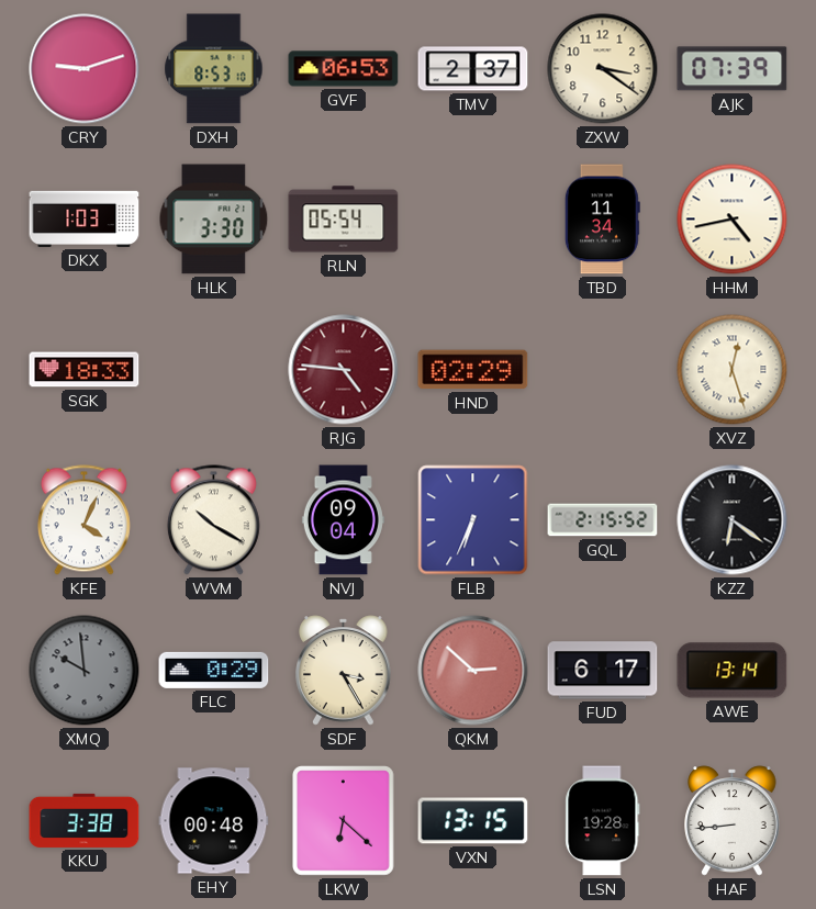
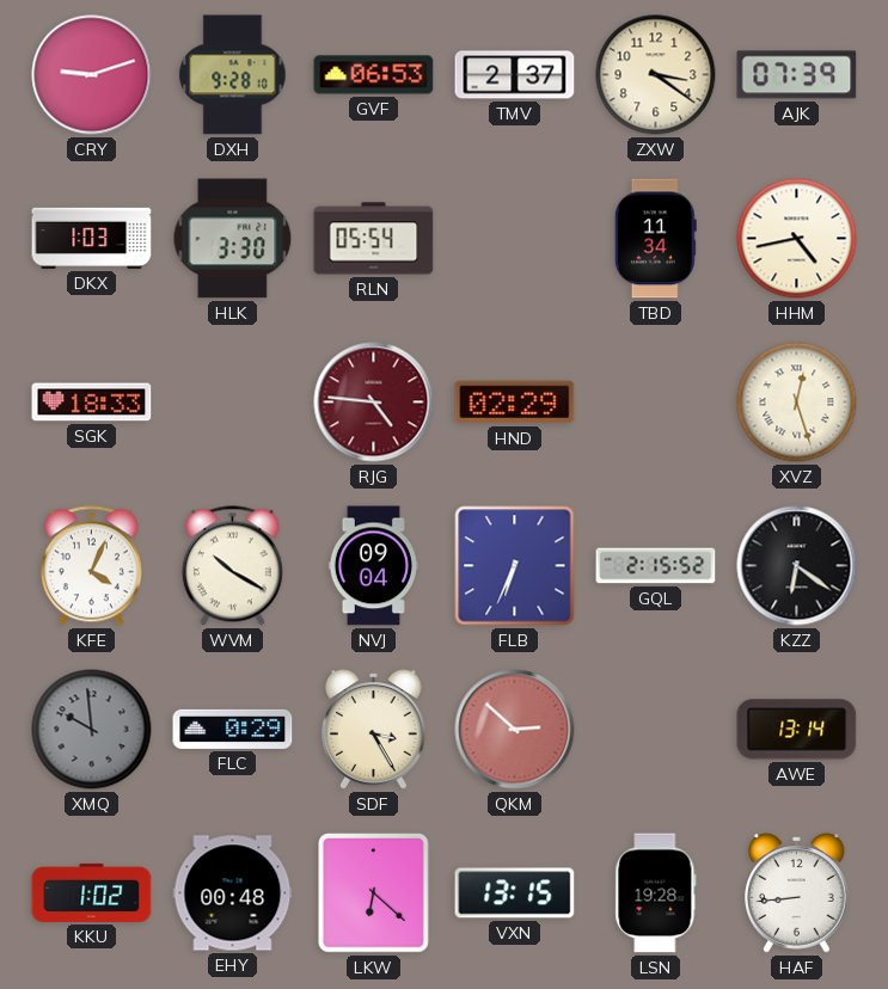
DXH: 8:53 -> 9:28
FUD: 6:17 -> none
KKU: 3:38 -> 1:02
